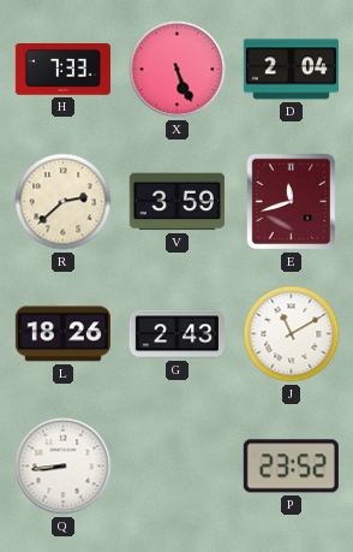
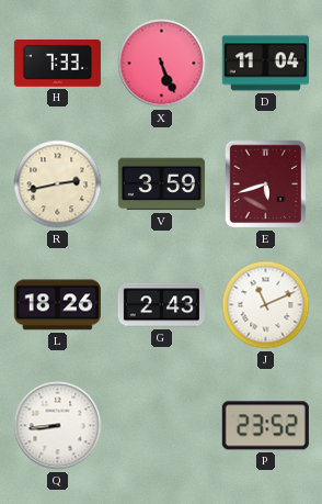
D: 2:04 -> 11:04
R: 2:38 -> 2:43
E: 11:42 -> 5:42
J: 11:10 -> 11:11
